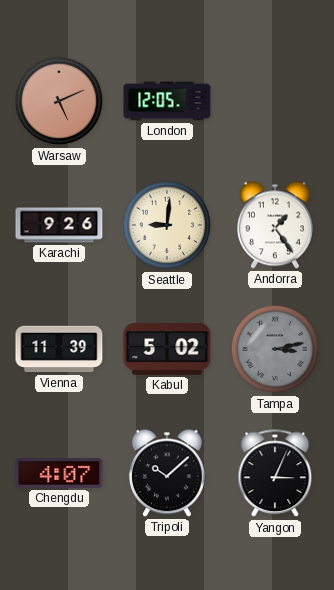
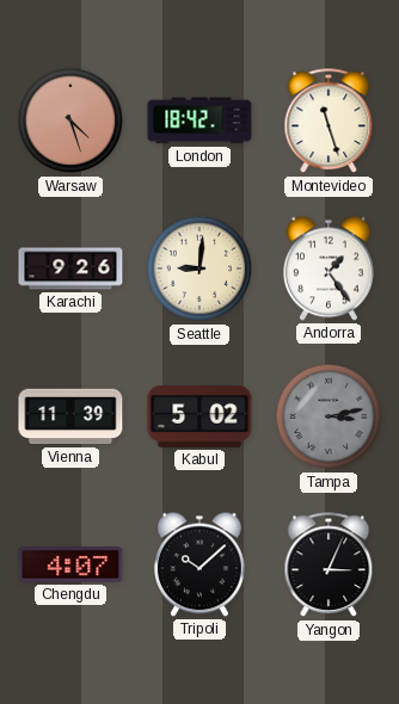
Warsaw: 5:11 -> 4:27
London: 12:05 -> 18:42
Montevideo: none -> 11:27
